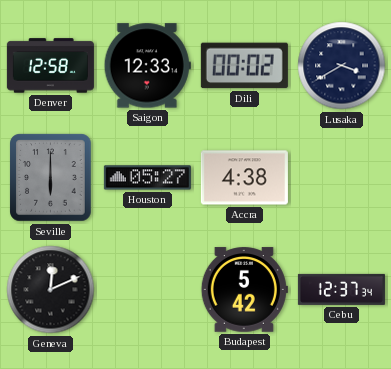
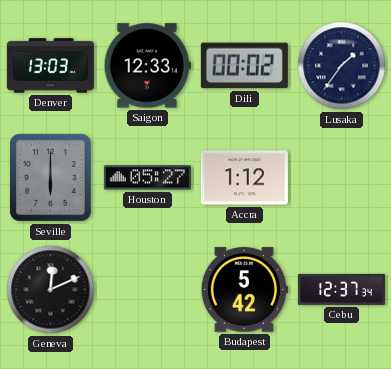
Denver: 12:58 -> 13:03
Lusaka: 3:40 -> 1:36
Accra: 4:38 -> 1:12
